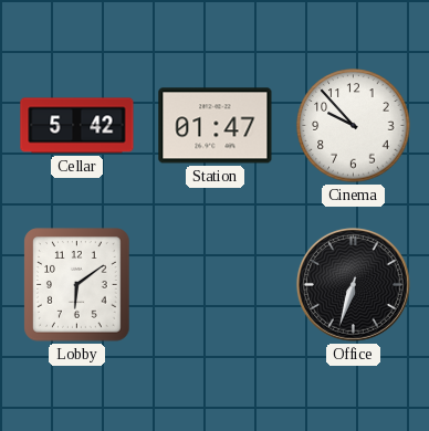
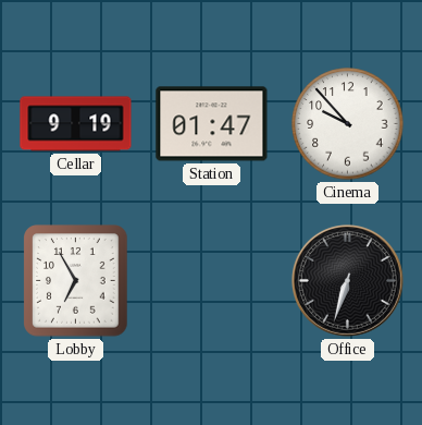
Cellar: 5:42 -> 9:19
Lobby: 6:09 -> 6:55
